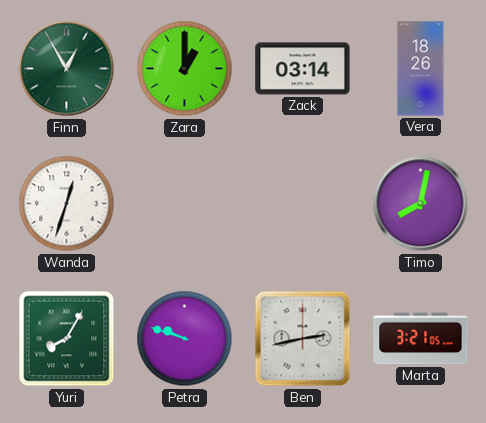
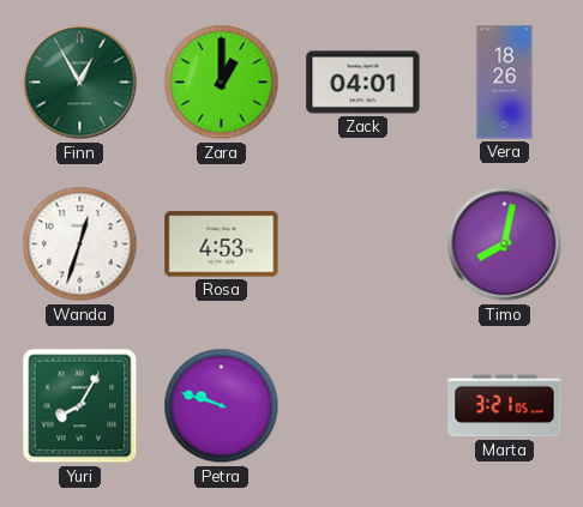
Zack: 03:14 -> 04:01
Rosa: none -> 4:53
Ben: 2:43 -> none
